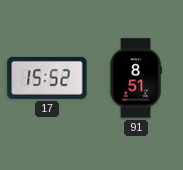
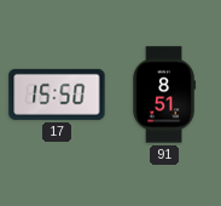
17: 15:52 -> 15:50
